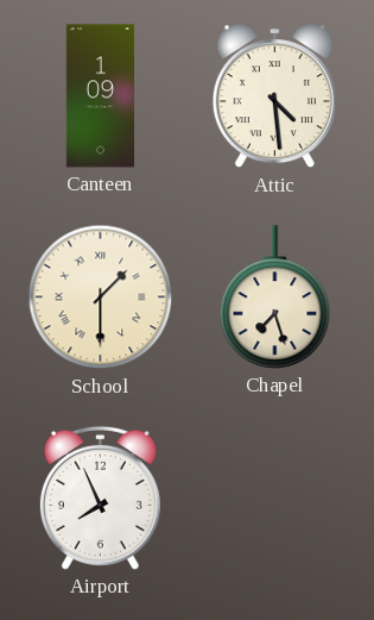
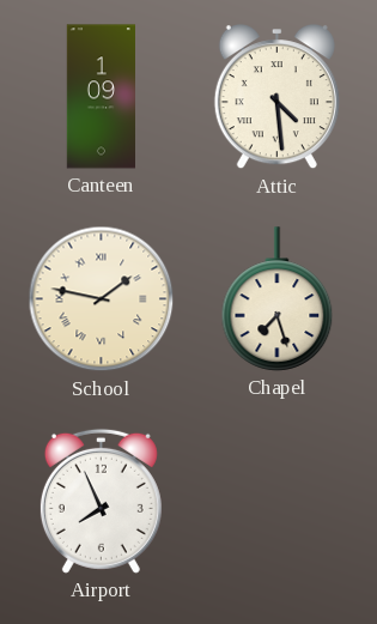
School: 1:30 -> 1:47
